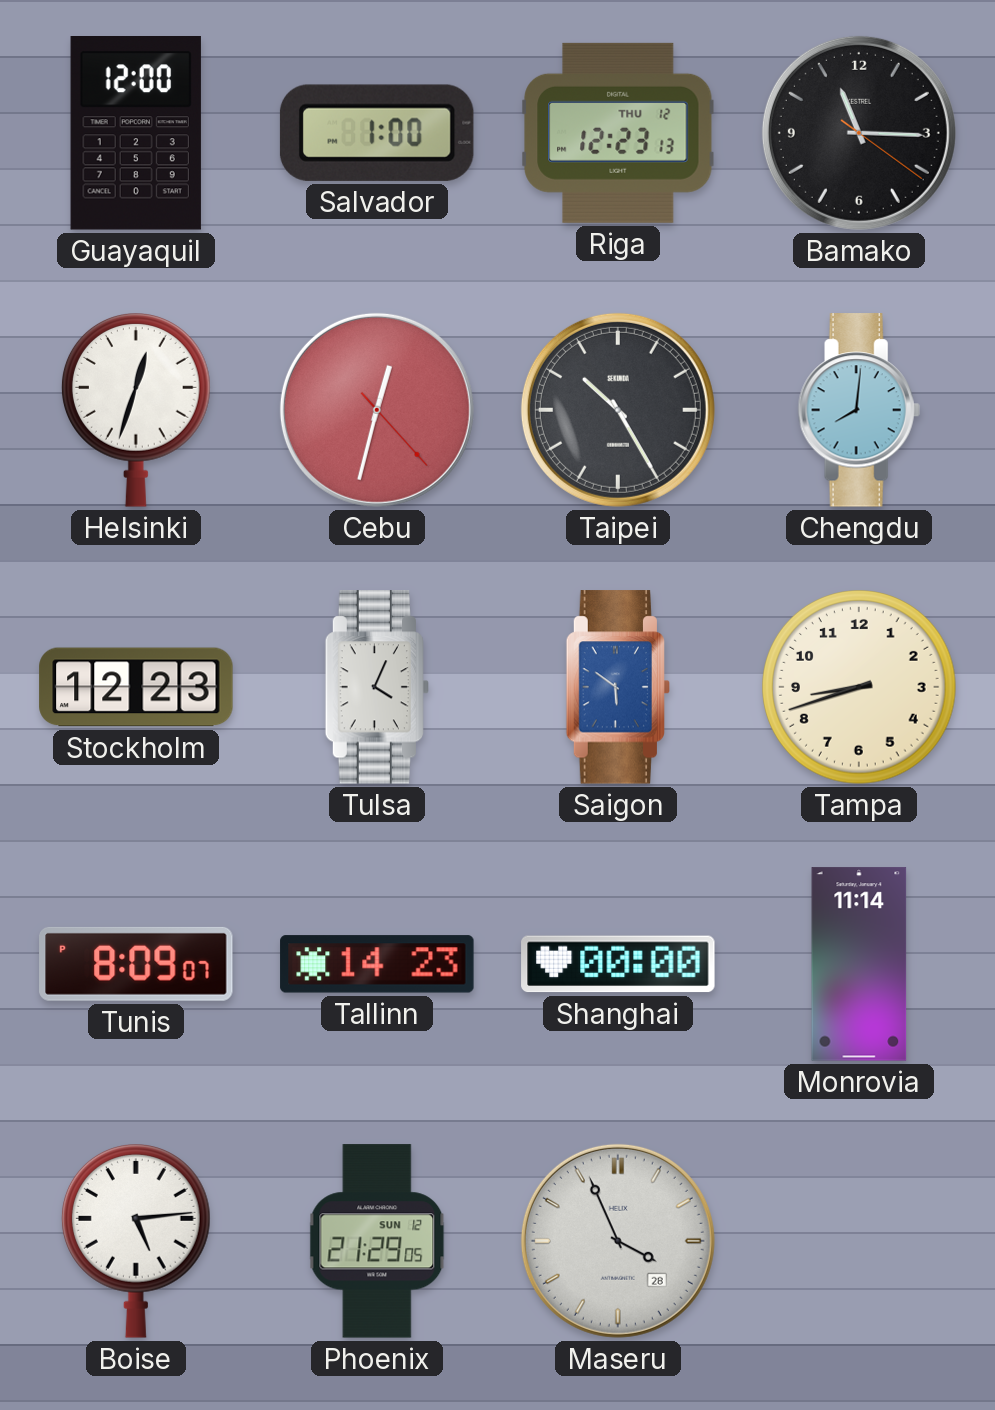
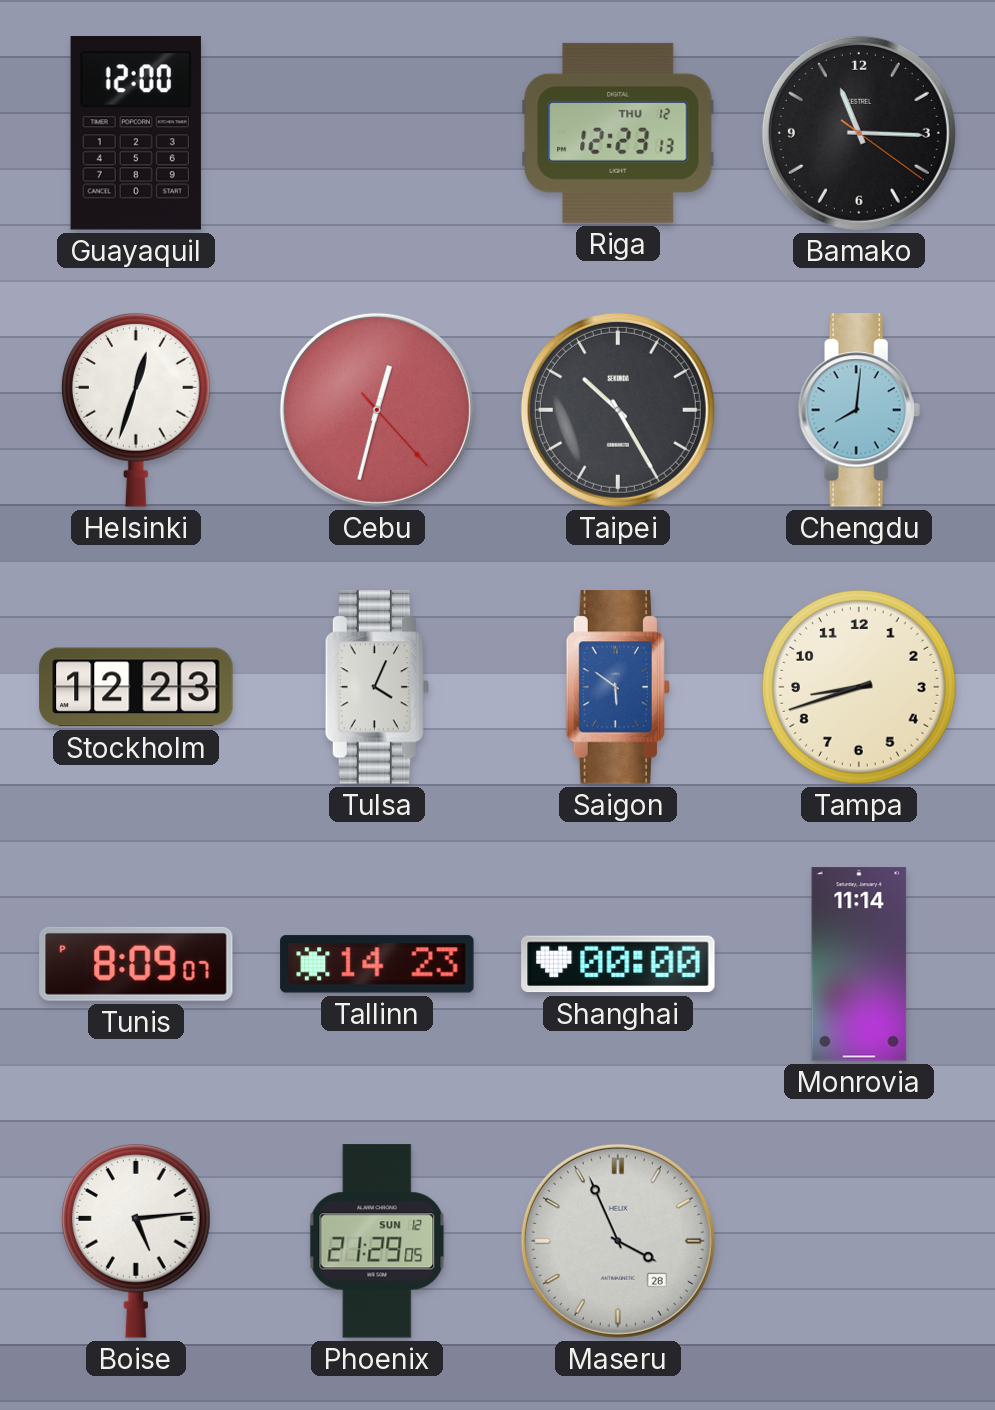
Salvador: 1:00 -> none
